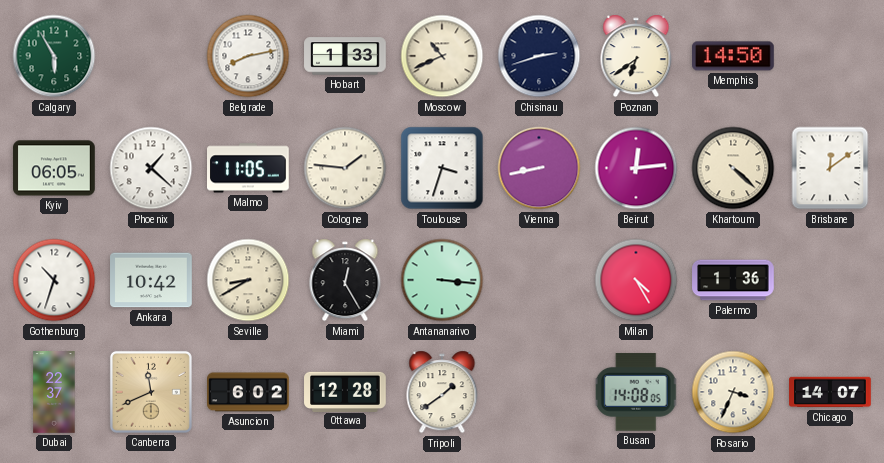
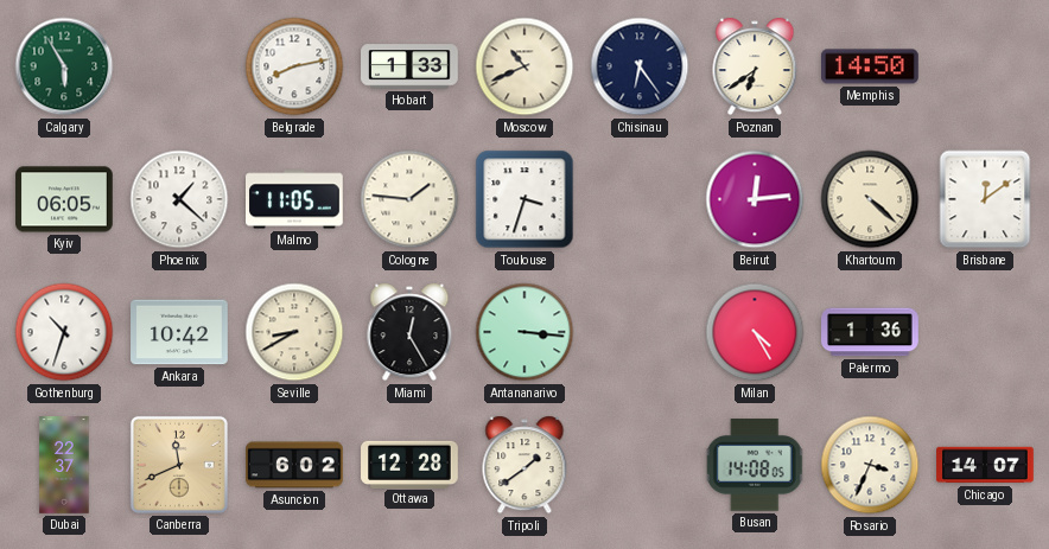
Chisinau: 2:42 -> 6:24
Vienna: 8:43 -> none
